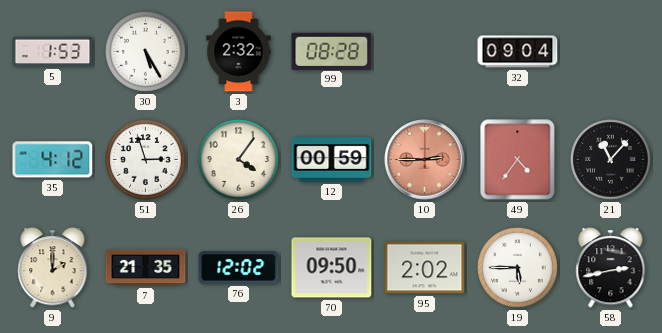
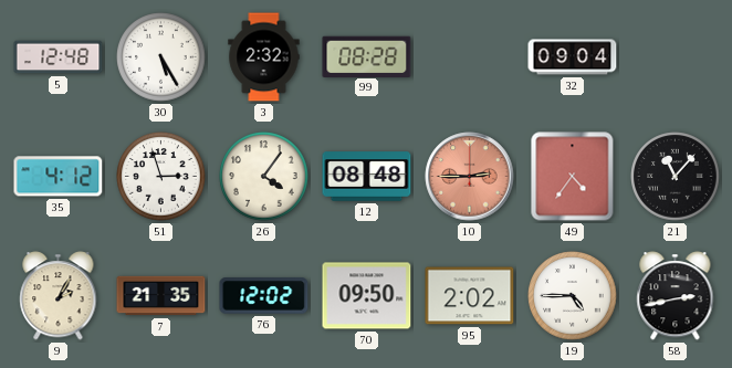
5: 1:53 -> 12:48
12: 00:59 -> 08:48
9: 2:00 -> 2:05
19: 5:45 -> 4:45
